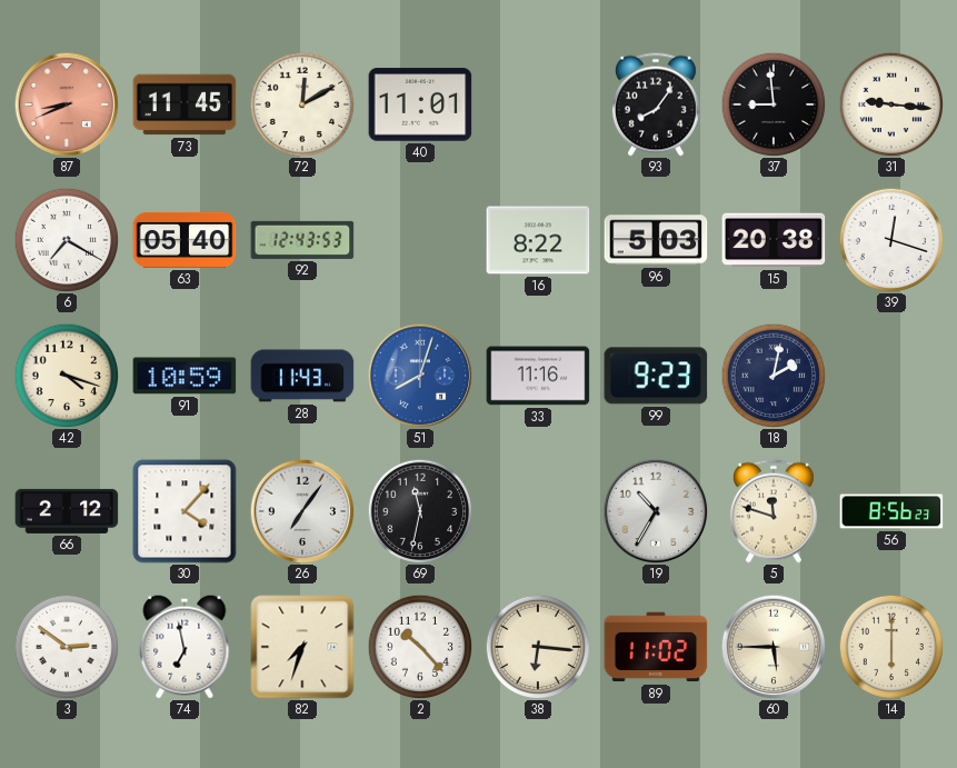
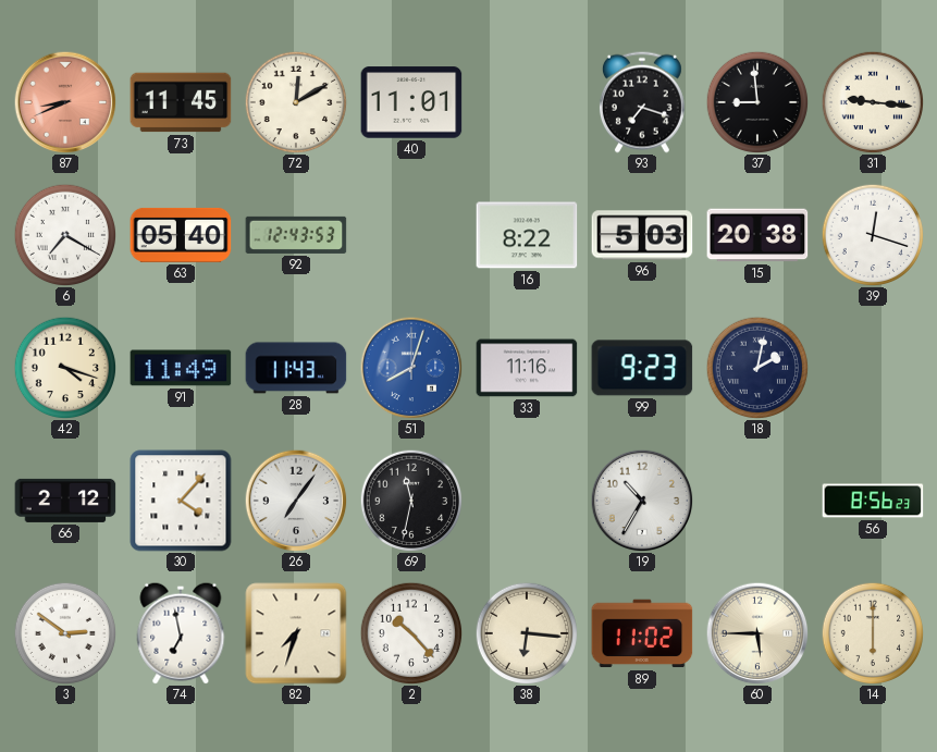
93: 8:06 -> 7:18
91: 10:59 -> 11:49
5: 11:48 -> none
